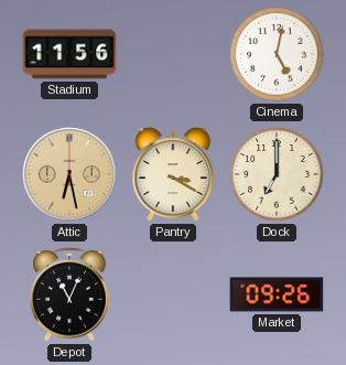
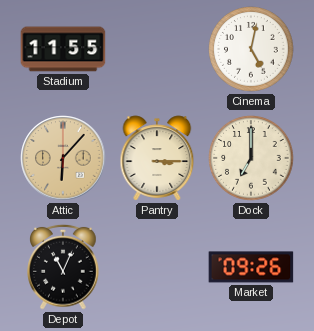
Stadium: 11:56 -> 11:55
Attic: 6:28 -> 6:07
Pantry: 3:20 -> 3:15
